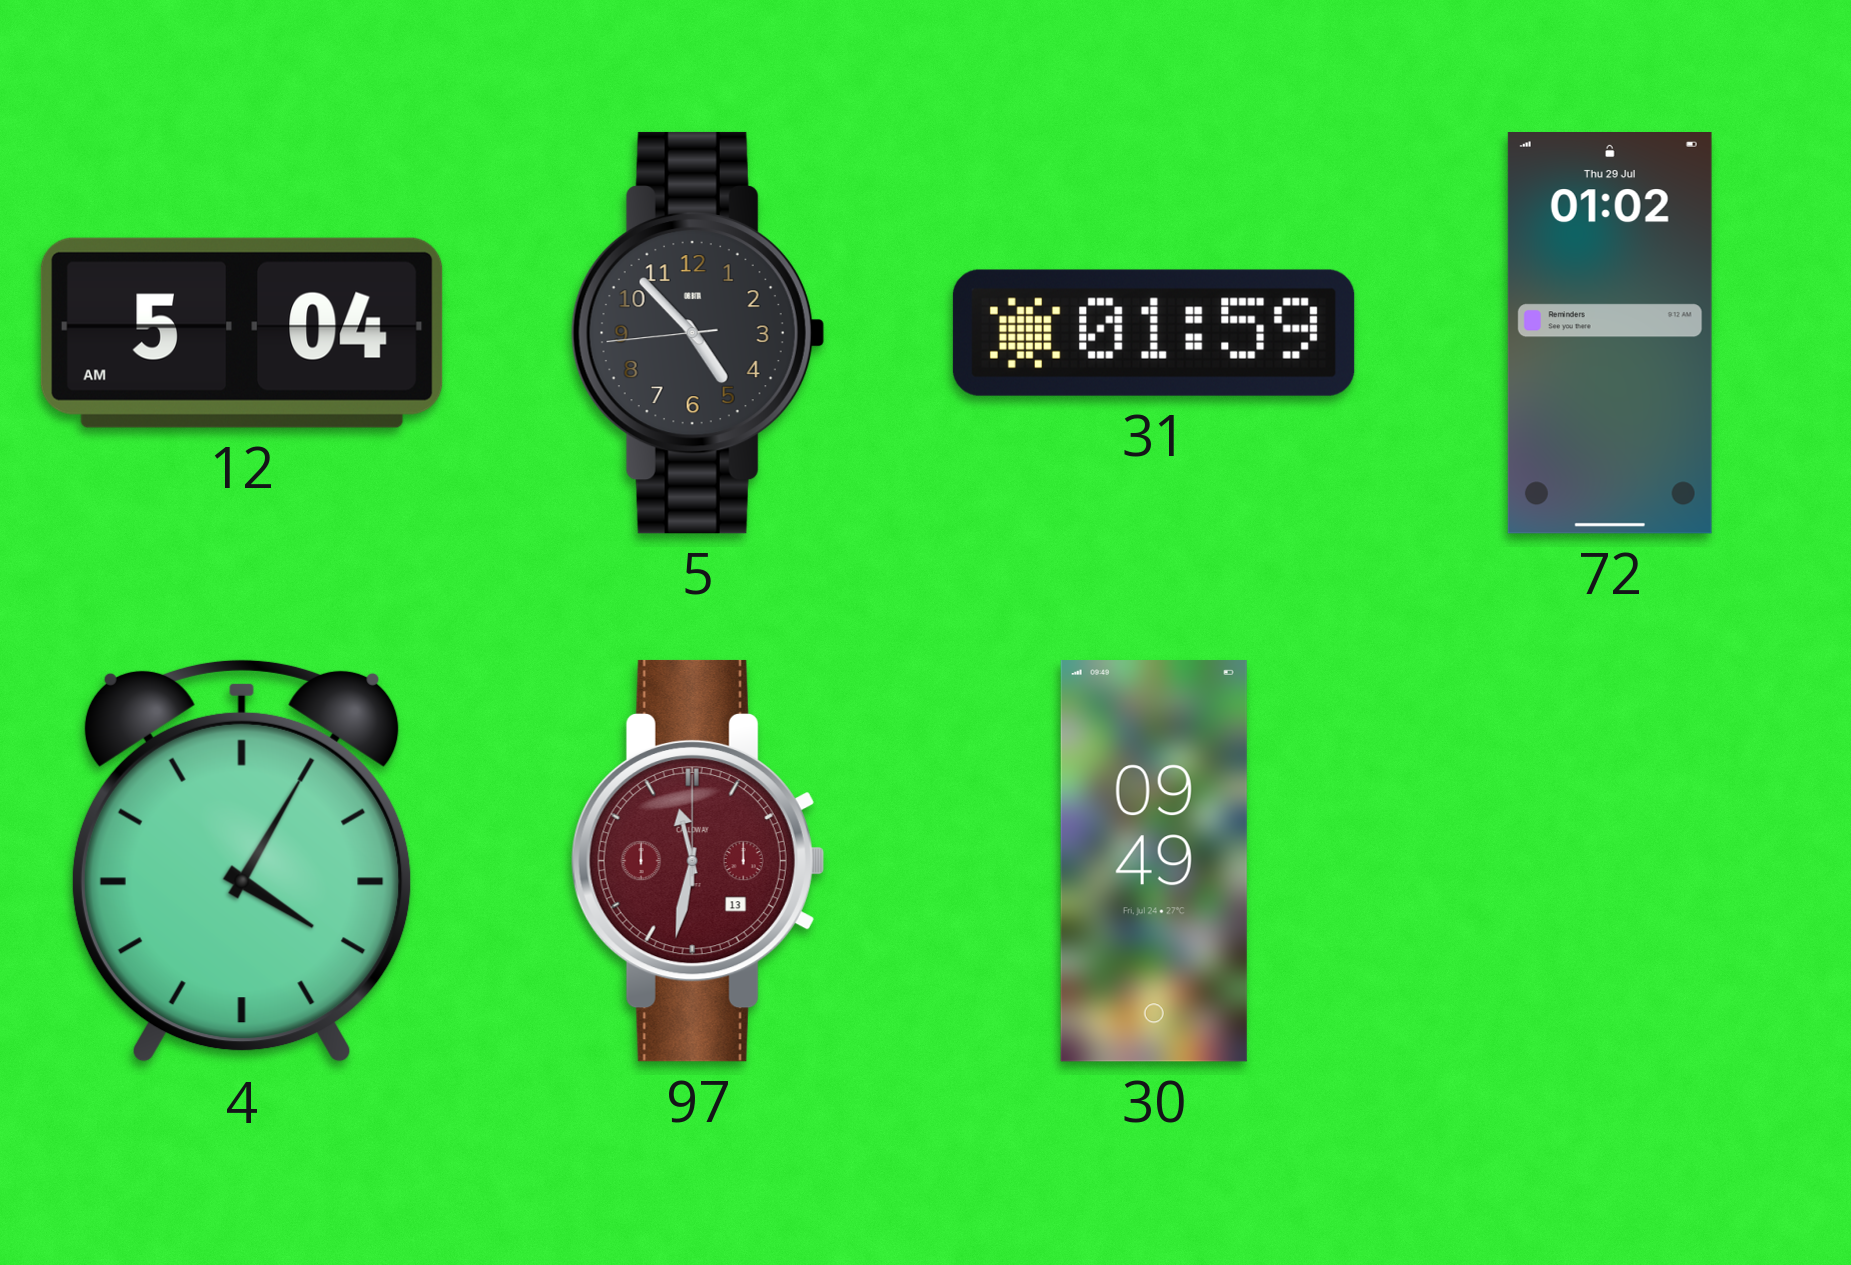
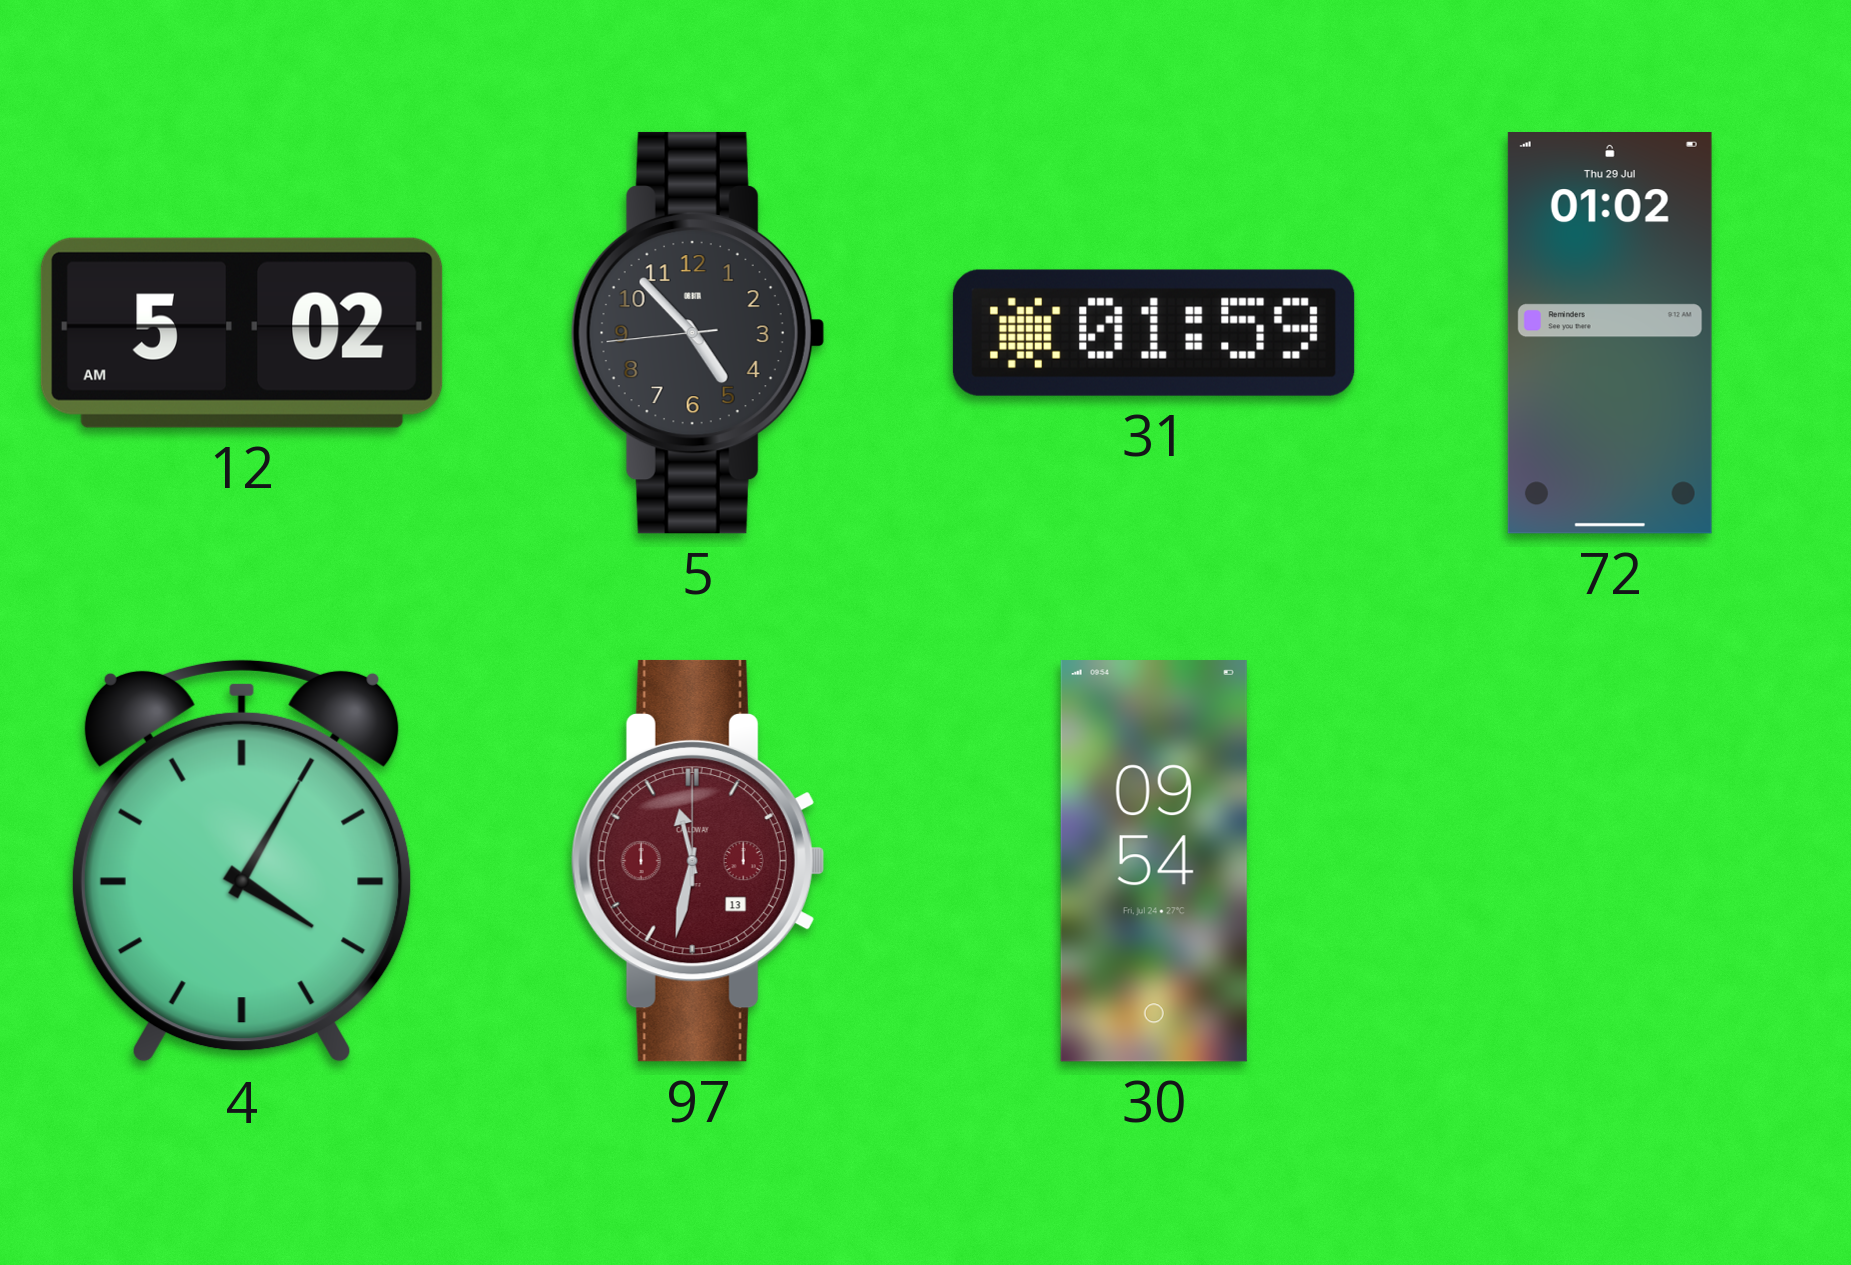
12: 5:04 -> 5:02
30: 09:49 -> 09:54
